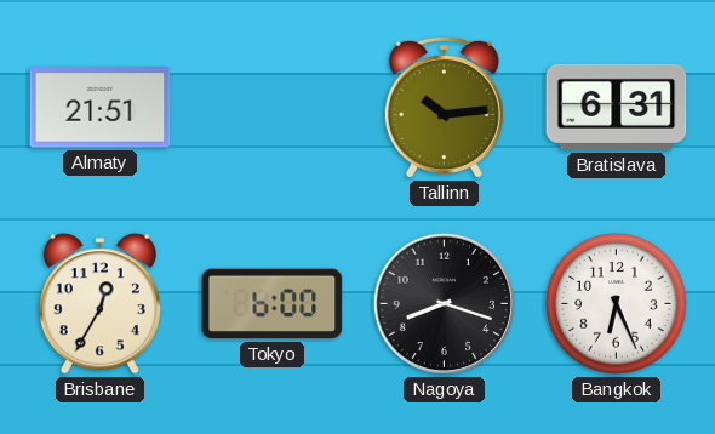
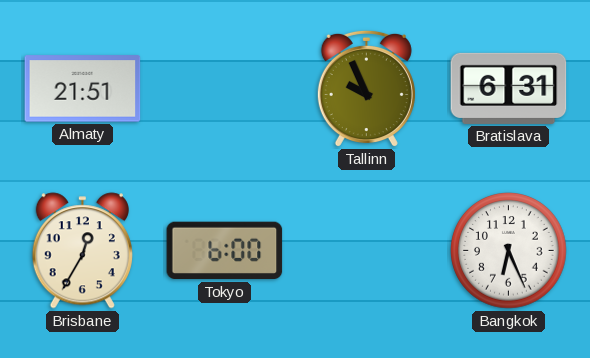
Tallinn: 10:14 -> 9:56
Nagoya: 8:18 -> none
